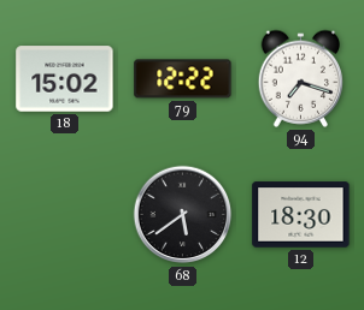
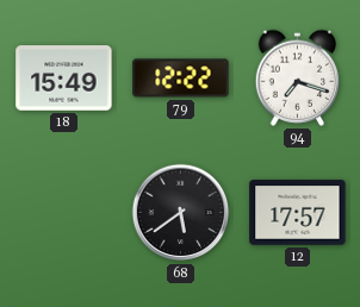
18: 15:02 -> 15:49
12: 18:30 -> 17:57
